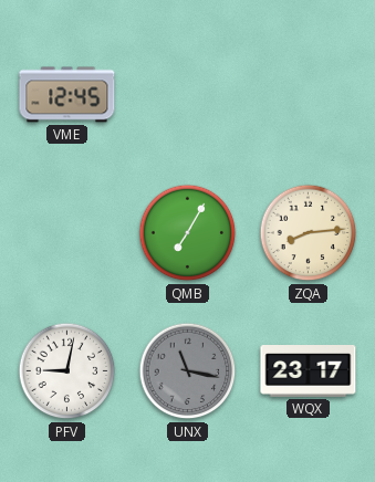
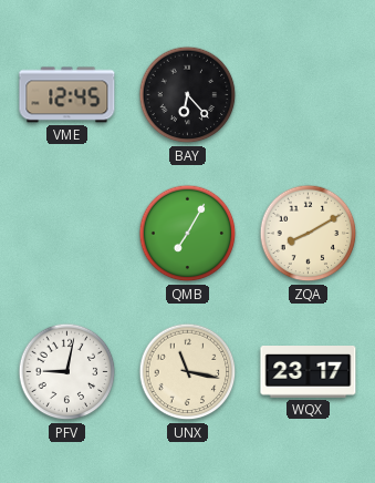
BAY: none -> 6:23
ZQA: 8:14 -> 8:10
UNX dial: grey -> cream
